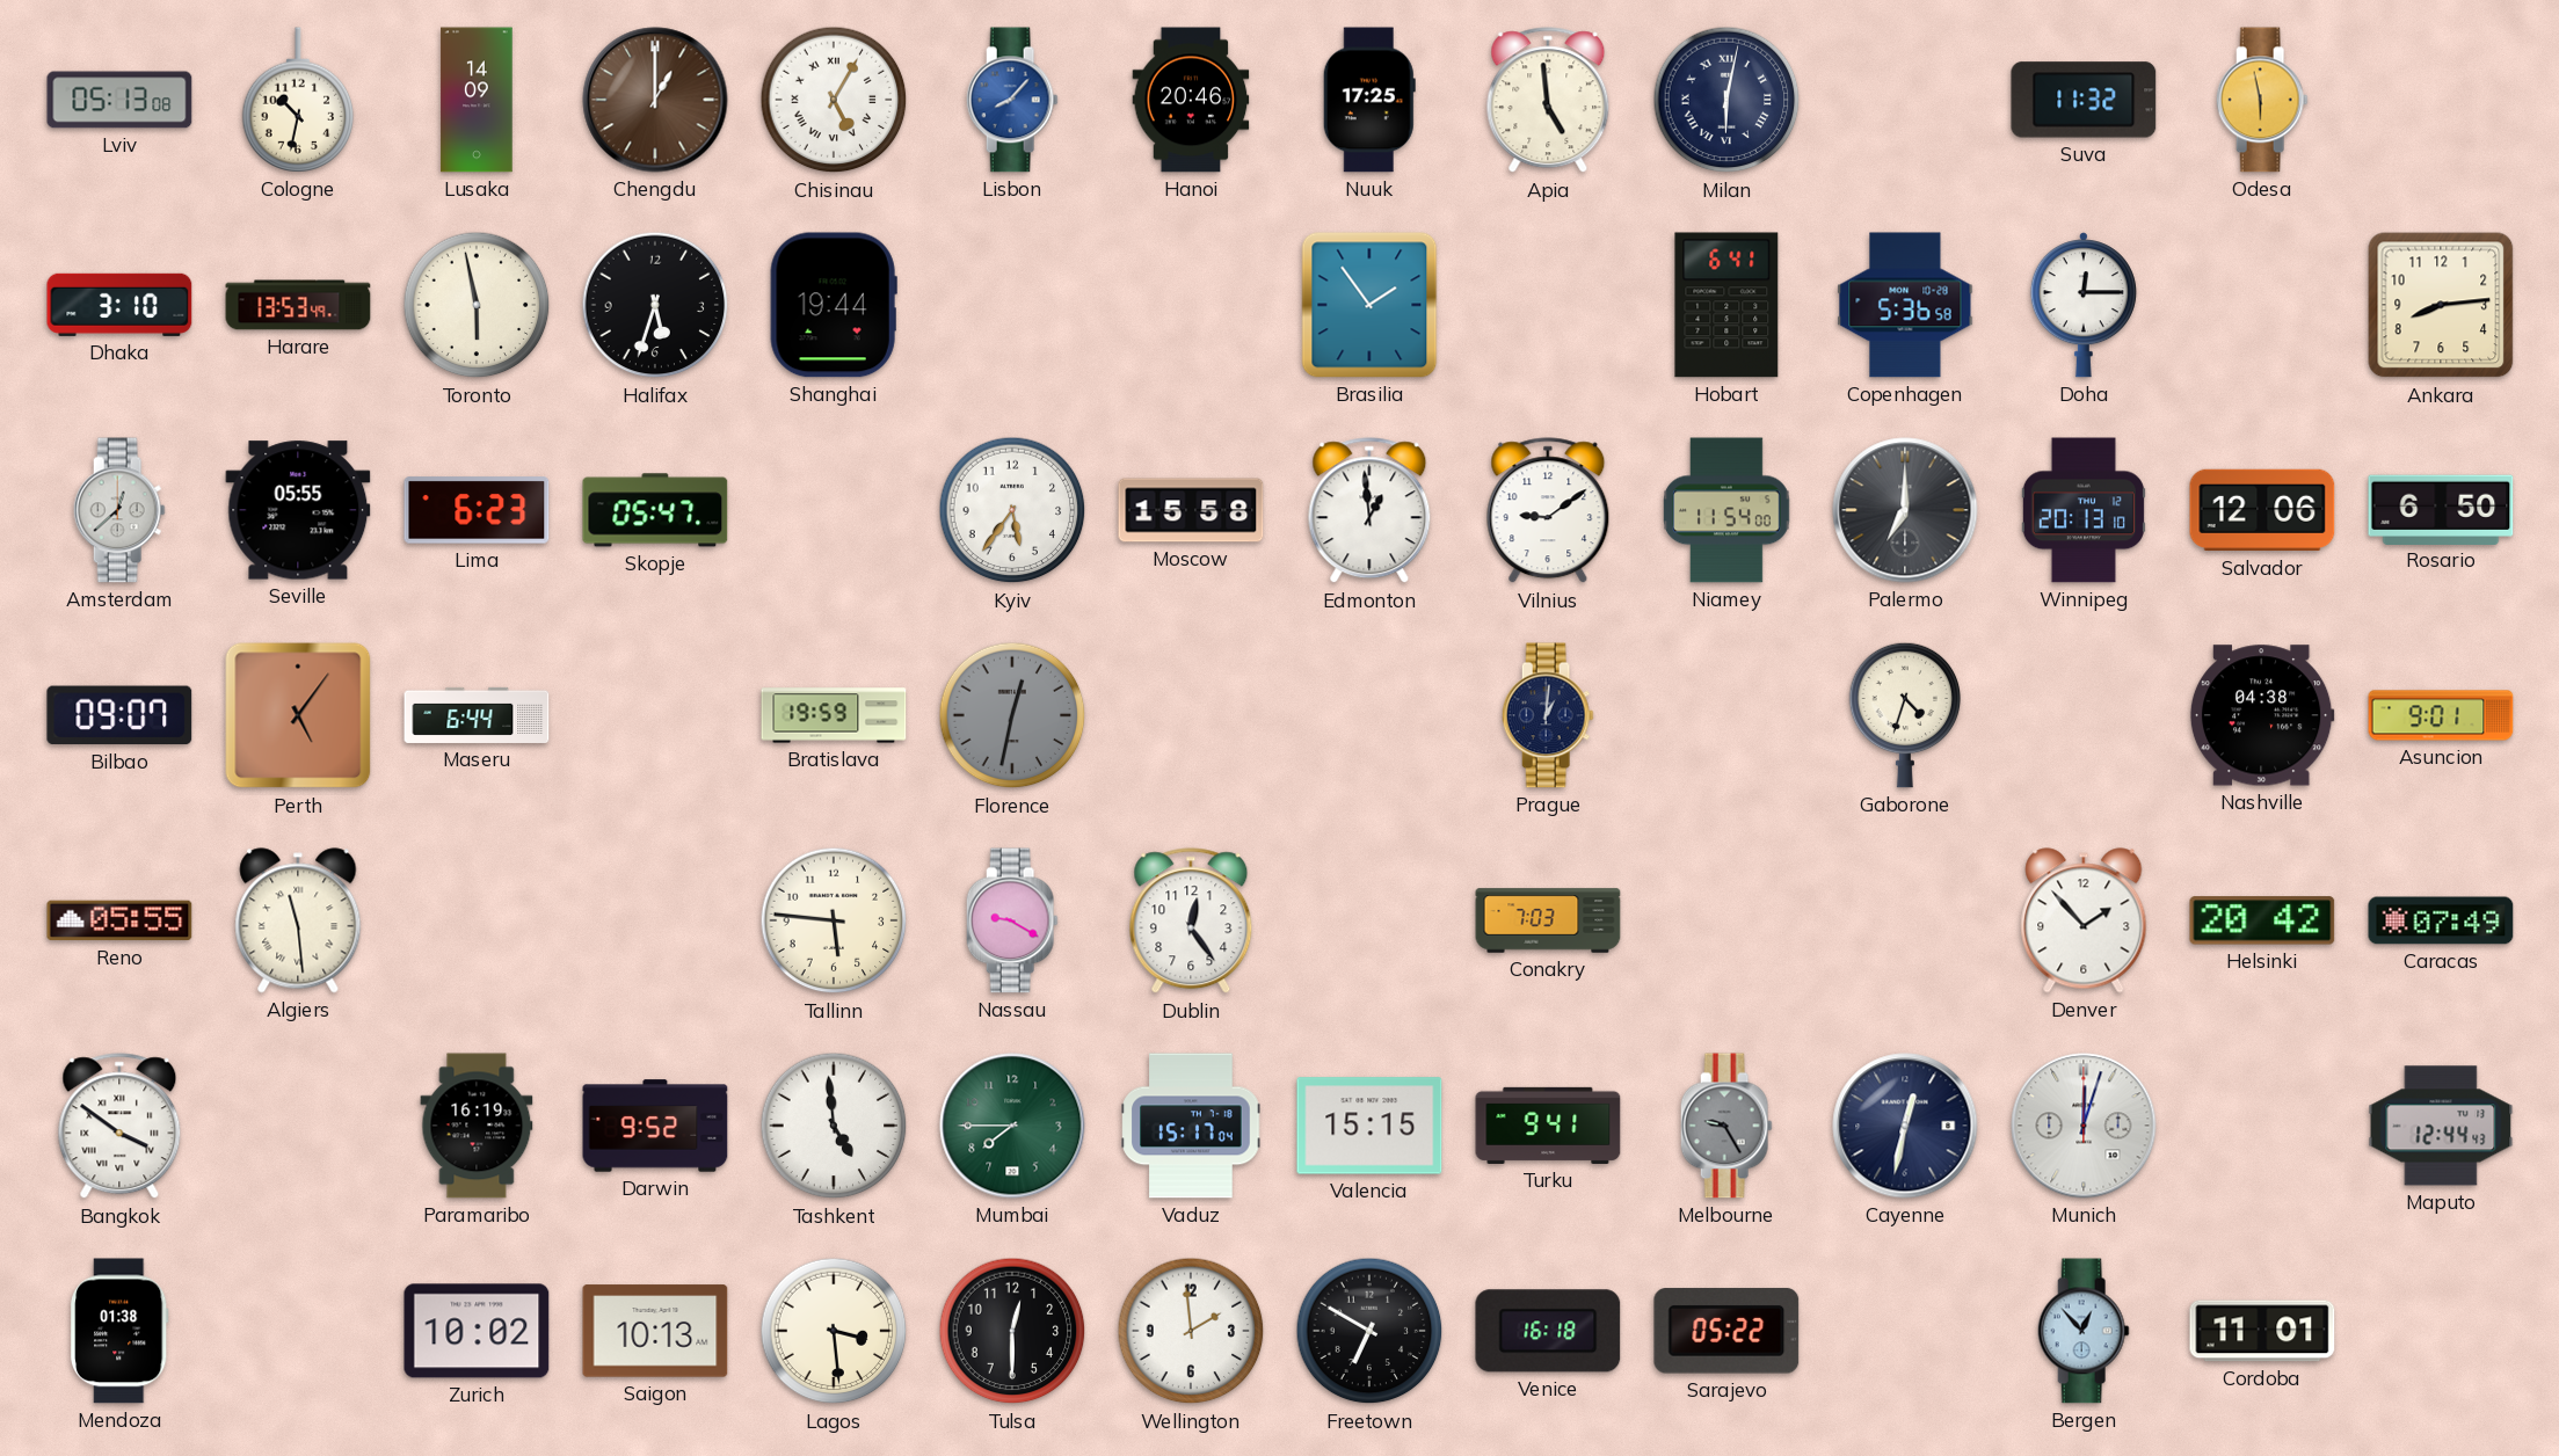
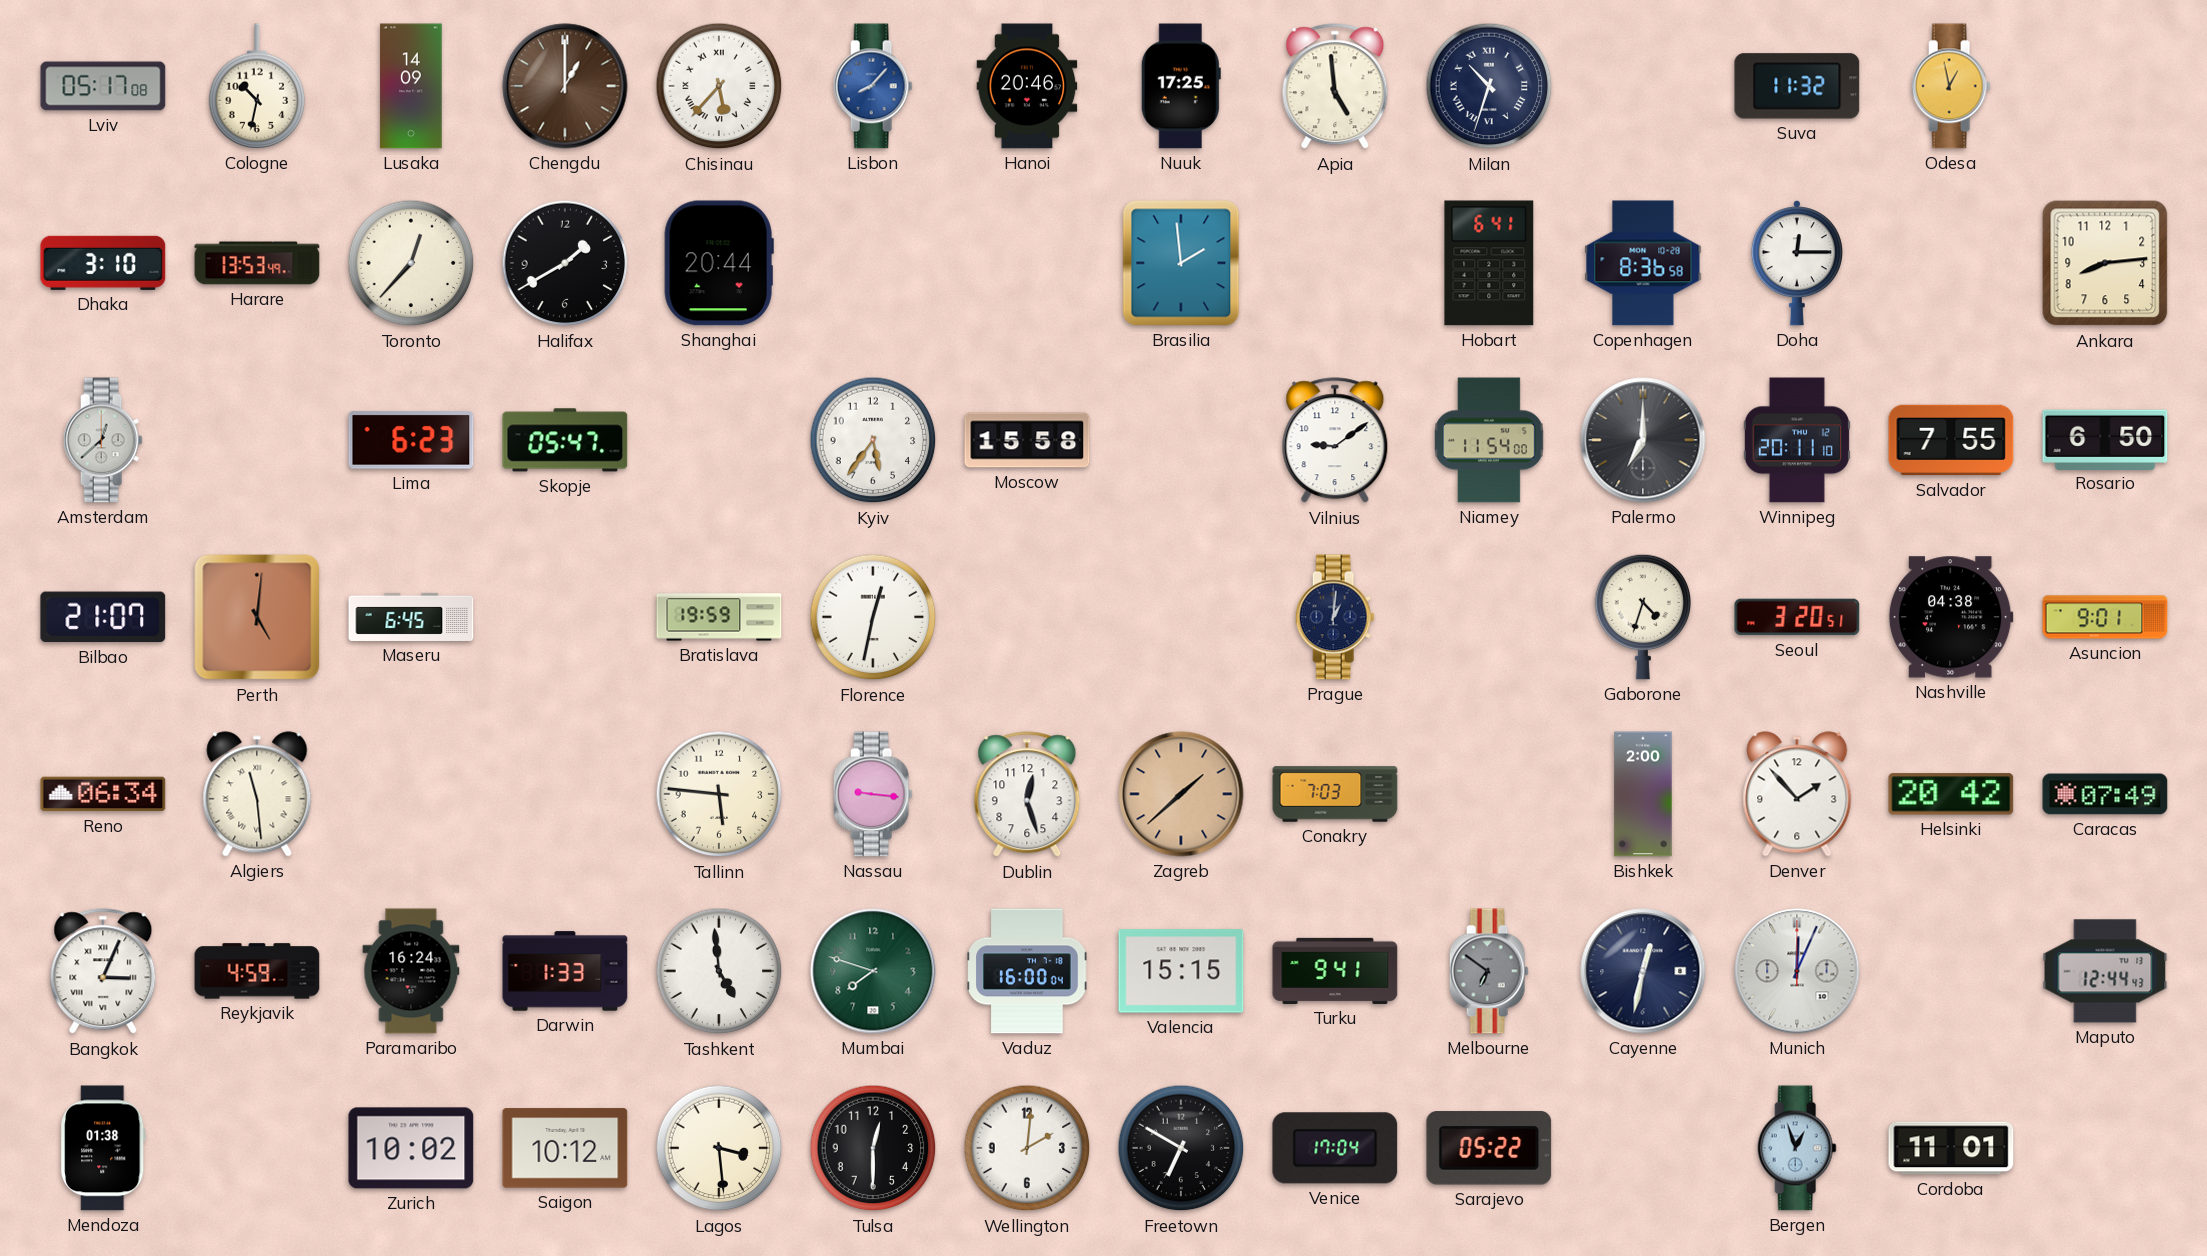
Lviv: 05:13 -> 05:17
Chisinau: 5:05 -> 5:37
Milan: 6:02 -> 10:33
Odesa: 5:58 -> 12:58
Toronto: 5:58 -> 12:37
Halifax: 5:33 -> 1:40
Shanghai: 19:44 -> 20:44
Brasilia: 1:54 -> 1:59
Copenhagen: 5:36 -> 8:36
Seville: 05:55 -> none
Edmonton: 12:59 -> none
Winnipeg: 20:13 -> 20:11
Salvador: 12:06 -> 7:55
Bilbao: 09:07 -> 21:07
Perth: 5:06 -> 5:01
Maseru: 6:44 -> 6:45
Florence dial: grey -> white
Seoul: none -> 3:20
Reno: 05:55 -> 06:34
Nassau: 9:20 -> 9:16
Dublin: 12:24 -> 12:27
Zagreb: none -> 1:38
Bishkek: none -> 2:00
Bangkok: 3:51 -> 3:04
Reykjavik: none -> 4:59
Paramaribo: 16:19 -> 16:24
Darwin: 9:52 -> 1:33
Mumbai: 7:45 -> 7:48
Vaduz: 15:17 -> 16:00
Melbourne: 9:25 -> 6:51
Munich: 12:03 -> 12:04
Saigon: 10:13 -> 10:12
Wellington: 1:59 -> 2:01
Venice: 16:18 -> 17:04
Bergen: 12:53 -> 12:57
